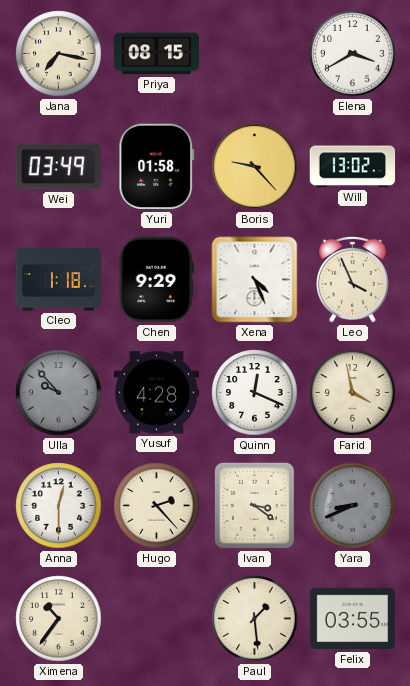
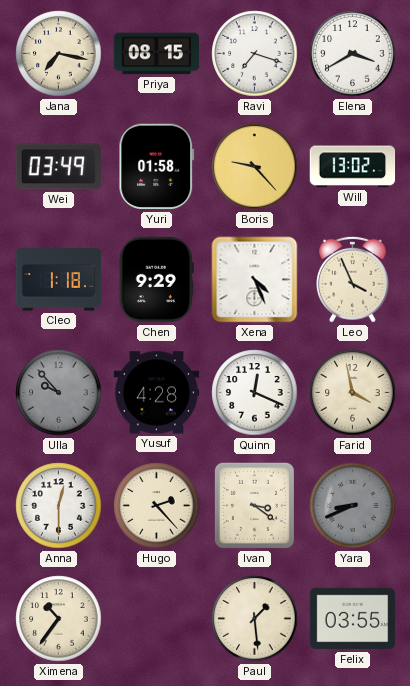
Ravi: none -> 7:18
